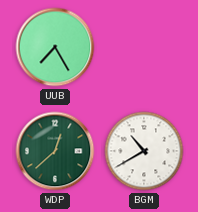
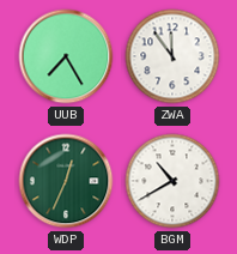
ZWA: none -> 11:54
WDP: 12:38 -> 12:34
